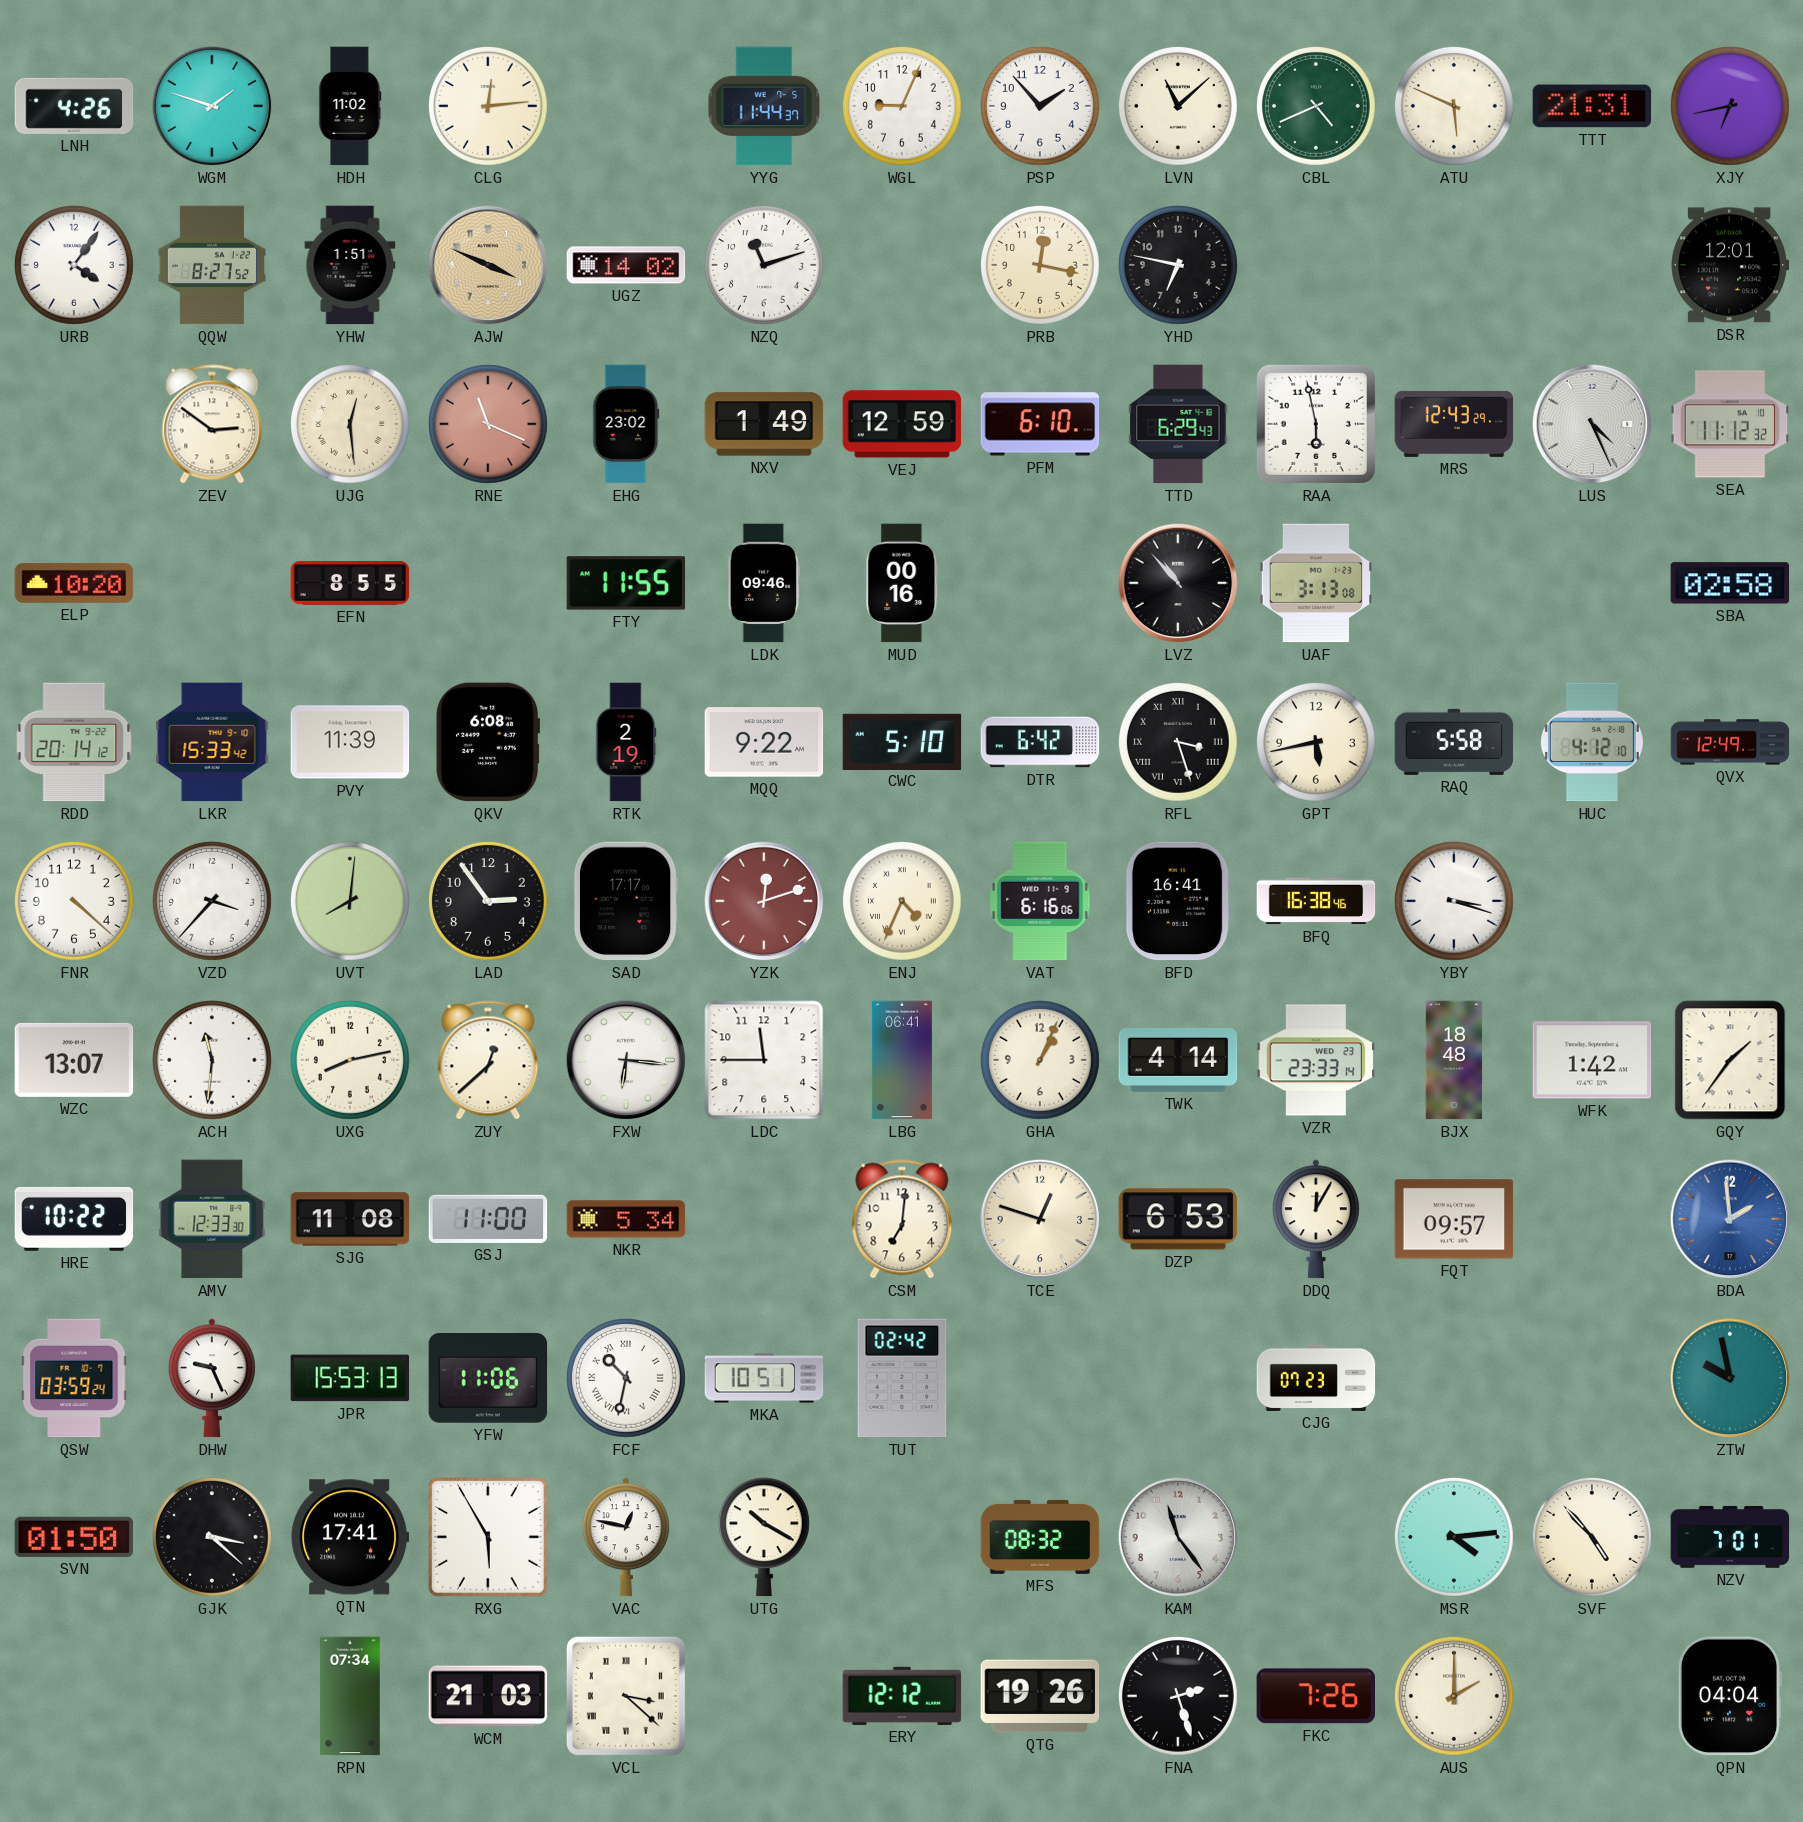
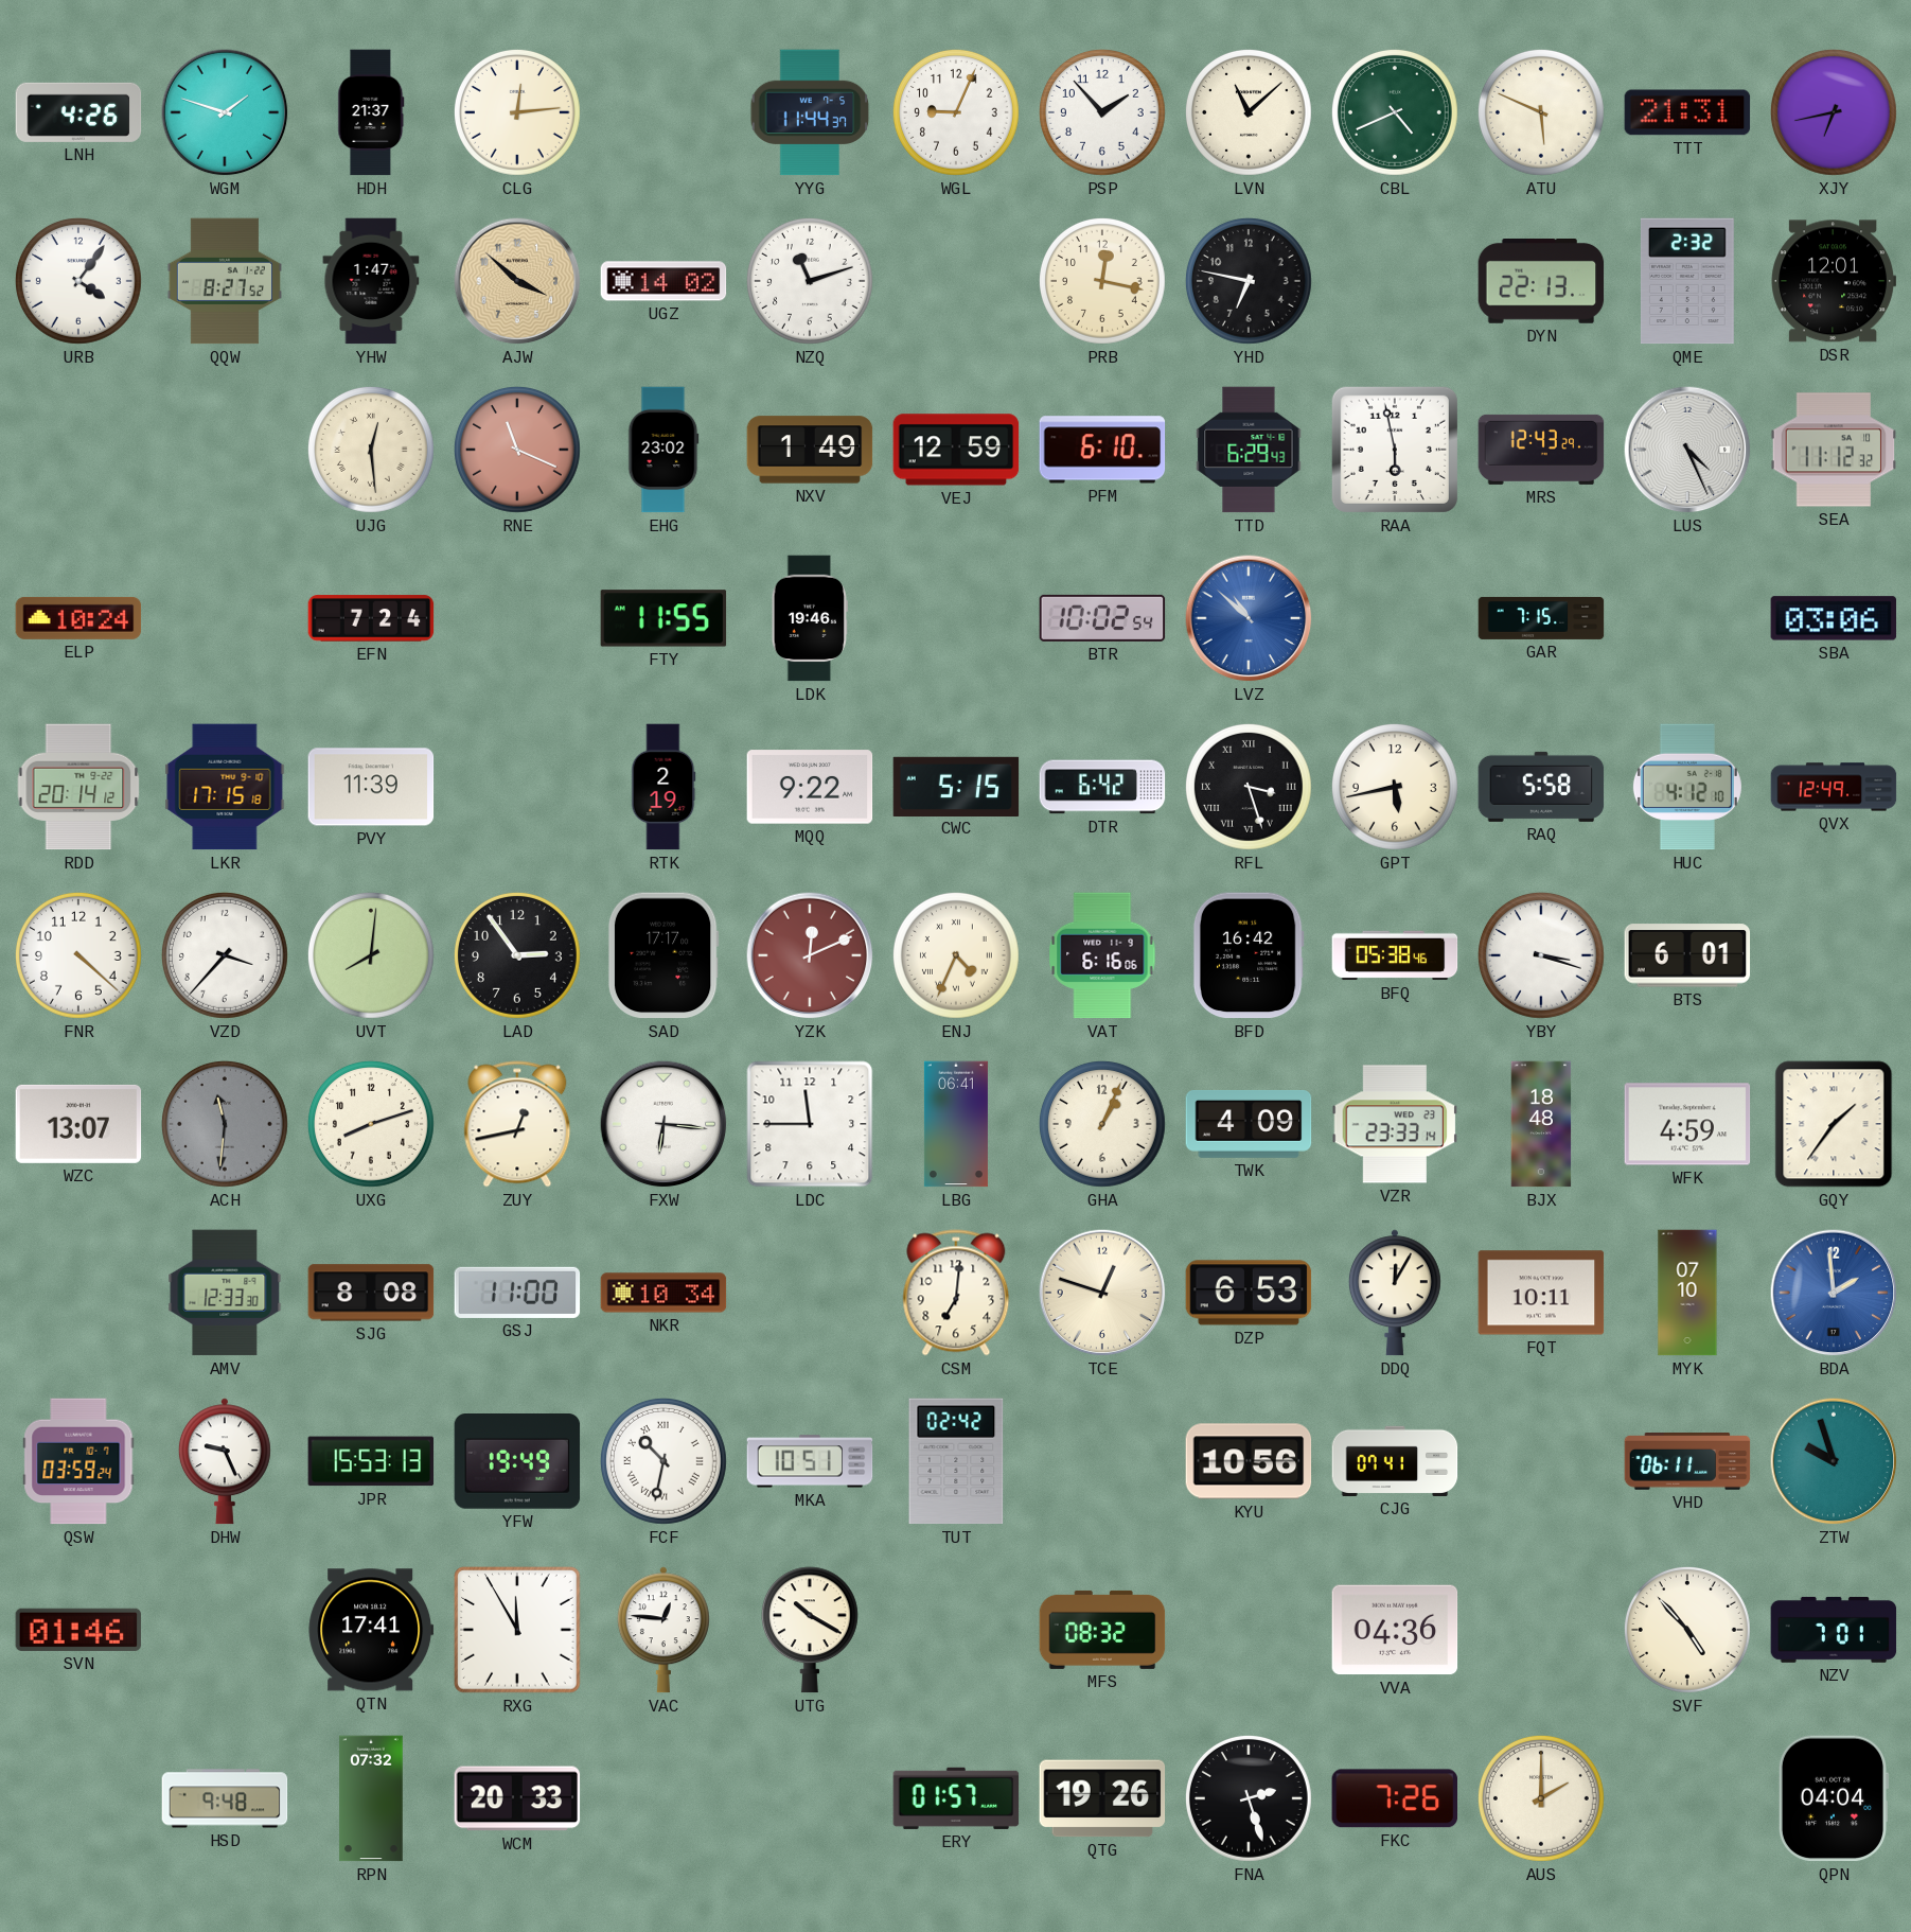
HDH: 11:02 -> 21:37
YHW: 1:51 -> 1:47
AJW: 3:49 -> 3:52
DYN: none -> 22:13
QME: none -> 2:32
ZEV: 2:51 -> none
ELP: 10:20 -> 10:24
EFN: 8:55 -> 7:24
LDK: 09:46 -> 19:46
MUD: 00:16 -> none
BTR: none -> 10:02
LVZ: 10:53 -> 10:52
LVZ dial: black -> blue
UAF: 3:13 -> none
GAR: none -> 7:15
SBA: 02:58 -> 03:06
LKR: 15:33 -> 17:15
QKV: 6:08 -> none
CWC: 5:10 -> 5:15
YZK: 12:12 -> 12:11
BFD: 16:41 -> 16:42
BFQ: 16:38 -> 05:38
BTS: none -> 6:01
ACH dial: white -> grey
UXG: 8:13 -> 8:12
ZUY: 12:38 -> 12:43
TWK: 4:14 -> 4:09
WFK: 1:42 -> 4:59
HRE: 10:22 -> none
SJG: 11:08 -> 8:08
NKR: 5:34 -> 10:34
FQT: 09:57 -> 10:11
MYK: none -> 07:10
YFW: 11:06 -> 19:49
KYU: none -> 10:56
CJG: 07:23 -> 07:41
VHD: none -> 06:11
ZTW: 9:58 -> 9:57
SVN: 01:50 -> 01:46
GJK: 3:22 -> none
RXG: 5:55 -> 11:55
VAC: 12:47 -> 12:46
KAM: 11:24 -> none
VVA: none -> 04:36
MSR: 4:14 -> none
HSD: none -> 9:48
RPN: 07:34 -> 07:32
WCM: 21:03 -> 20:33
VCL: 3:22 -> none
ERY: 12:12 -> 01:57
